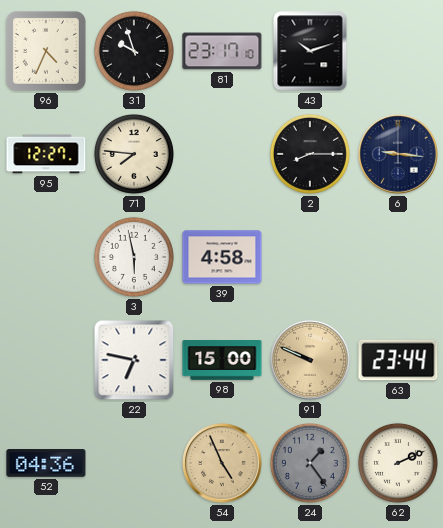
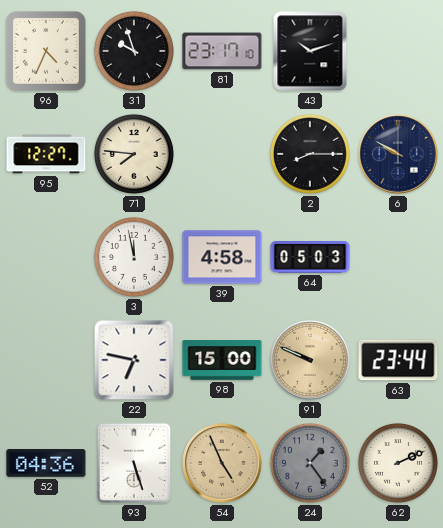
6: 9:16 -> 9:50
3: 5:58 -> 11:58
64: none -> 05:03
93: none -> 5:27
